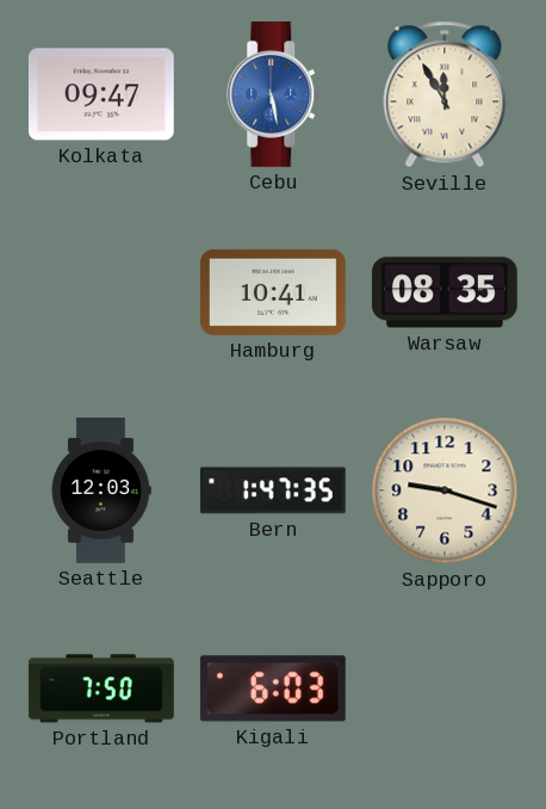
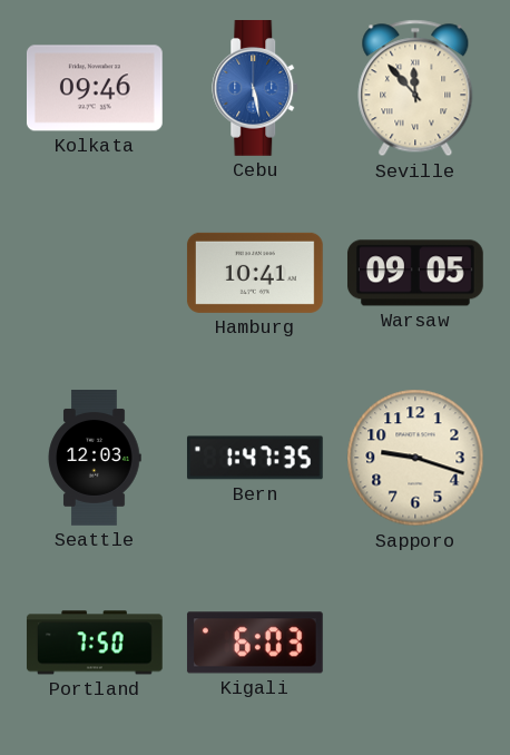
Kolkata: 09:47 -> 09:46
Seville: 11:55 -> 11:53
Warsaw: 08:35 -> 09:05
